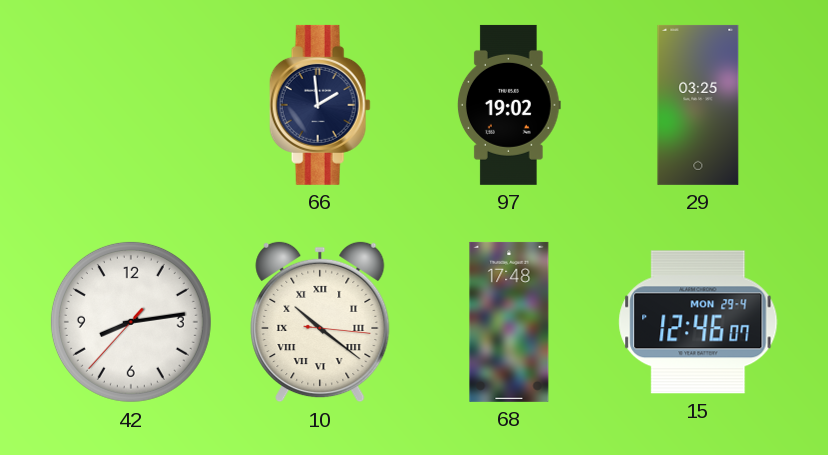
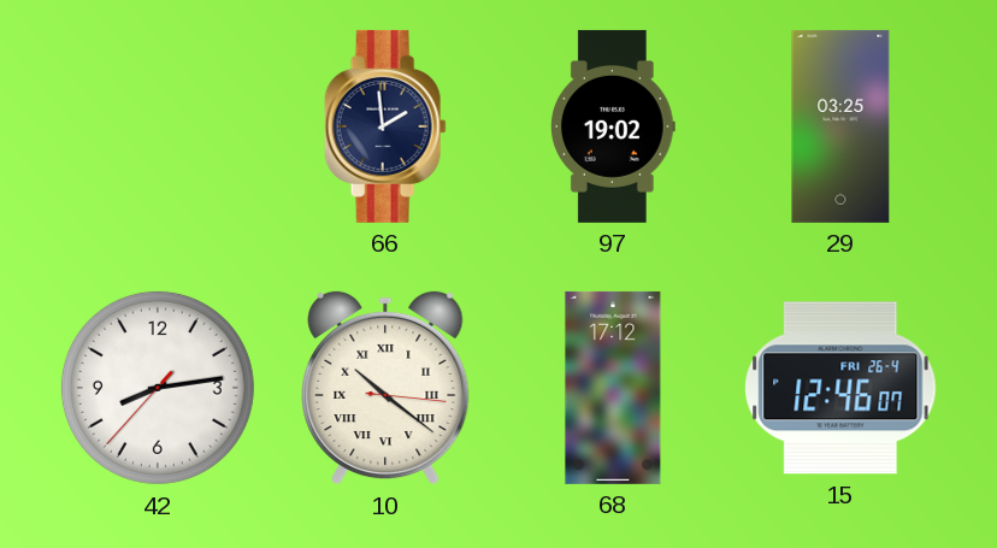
68: 17:48 -> 17:12
15 date: MON 29-4 -> FRI 26-4
